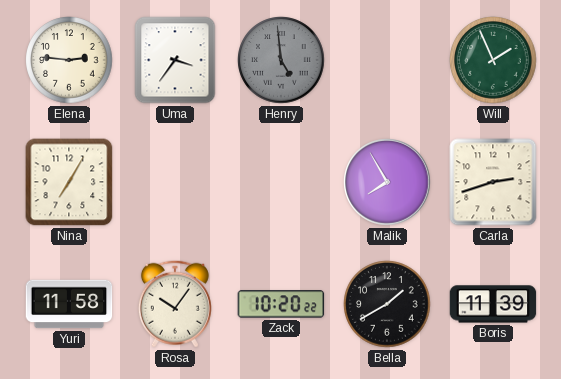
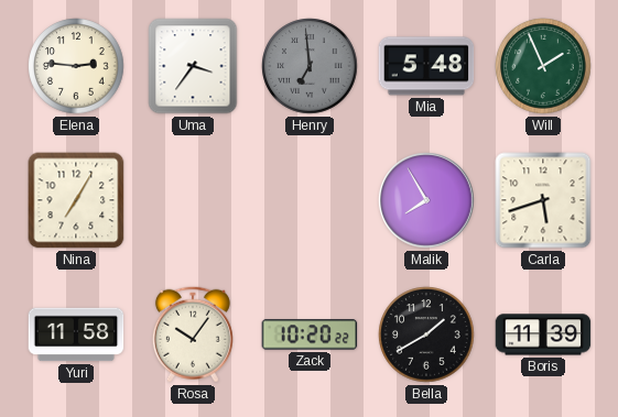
Henry: 4:59 -> 6:59
Mia: none -> 5:48
Carla: 2:42 -> 5:42
